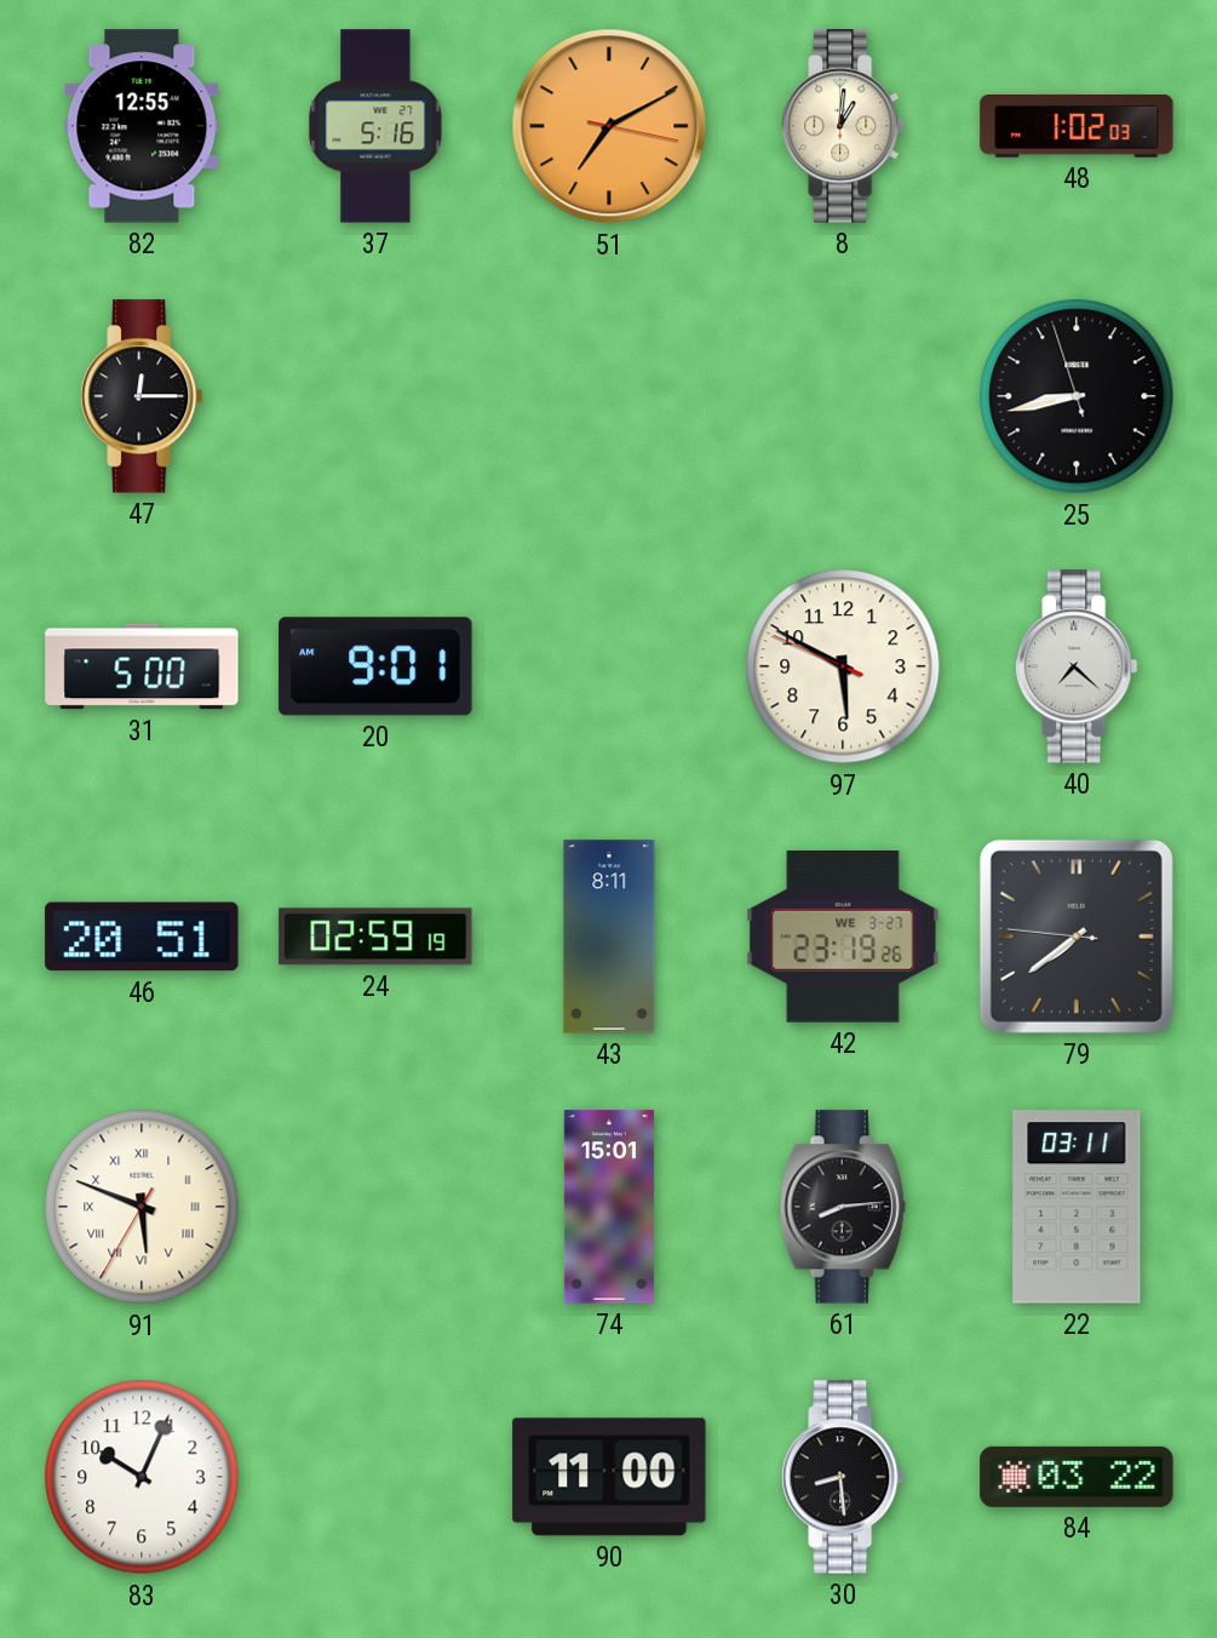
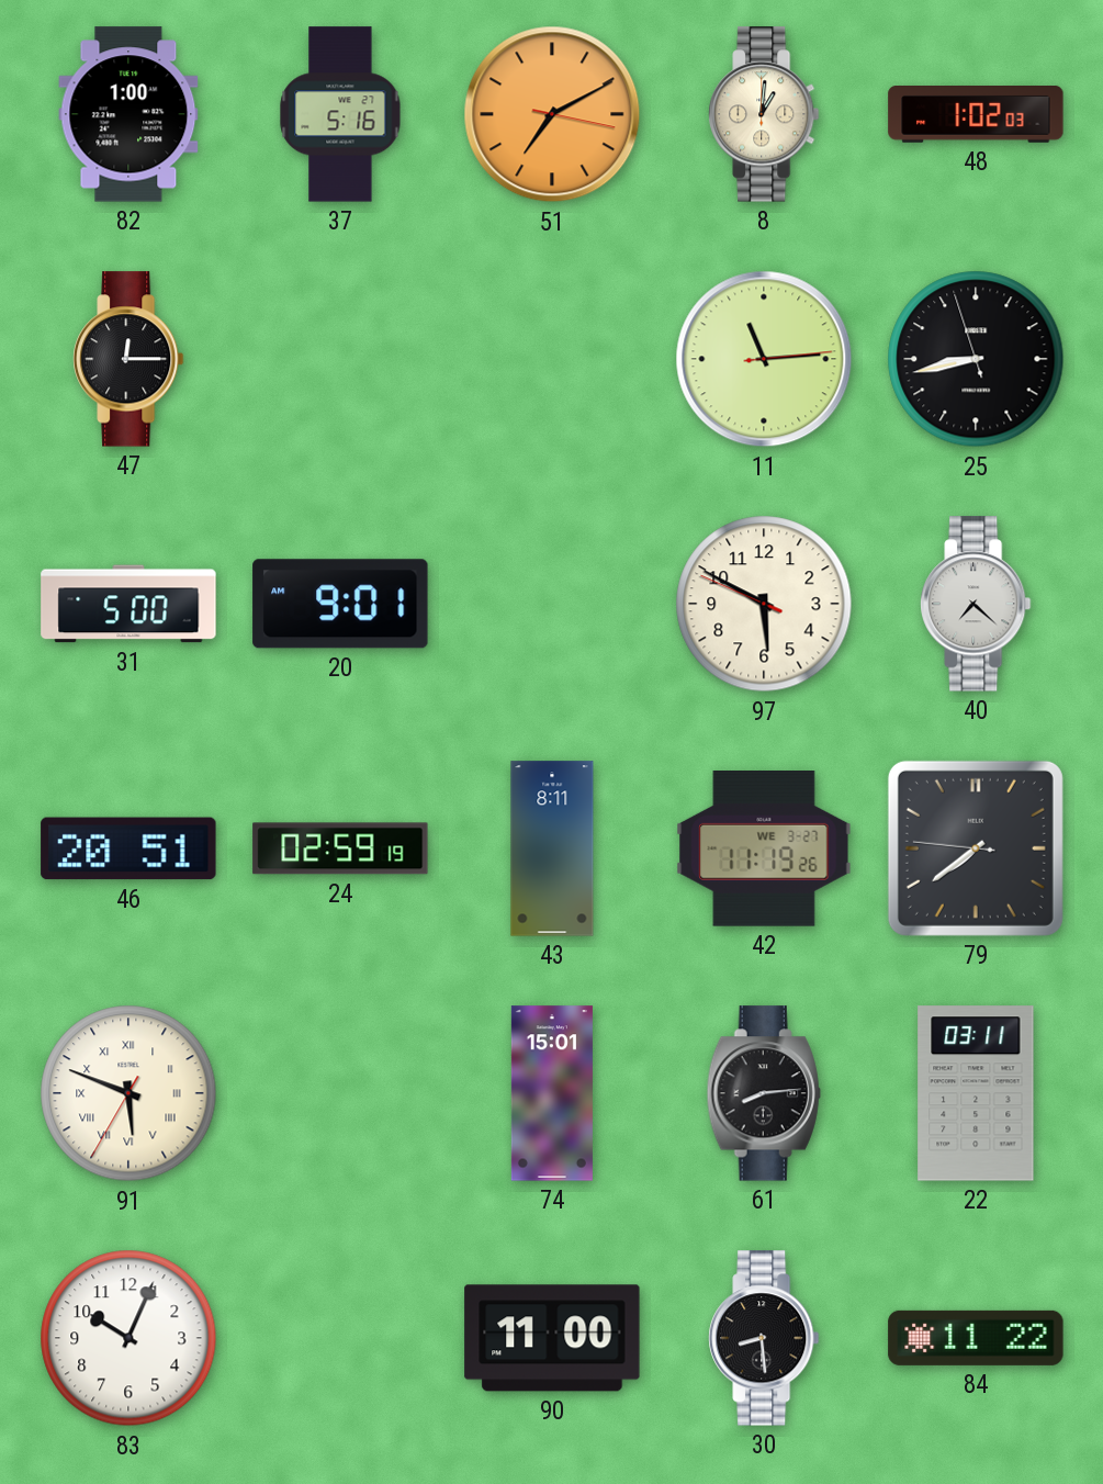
82: 12:55 -> 1:00
11: none -> 11:14
42: 23:19 -> 11:19
84: 03:22 -> 11:22
